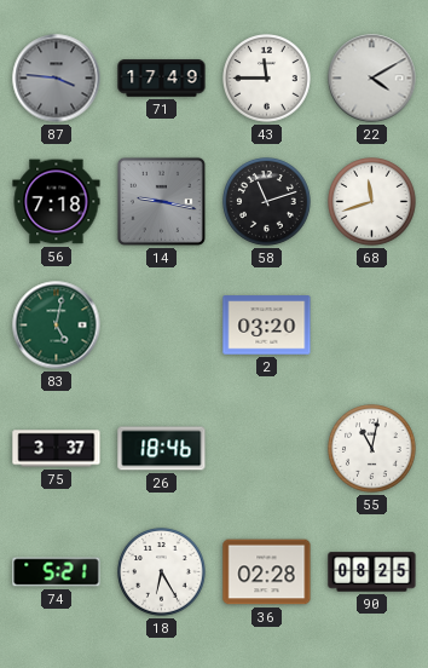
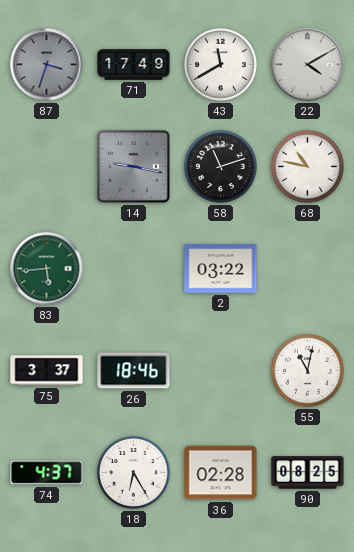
87: 3:46 -> 3:33
43: 11:45 -> 11:40
56: 7:18 -> none
68: 11:42 -> 10:47
83: 5:02 -> 5:44
2: 03:20 -> 03:22
74: 5:21 -> 4:37
